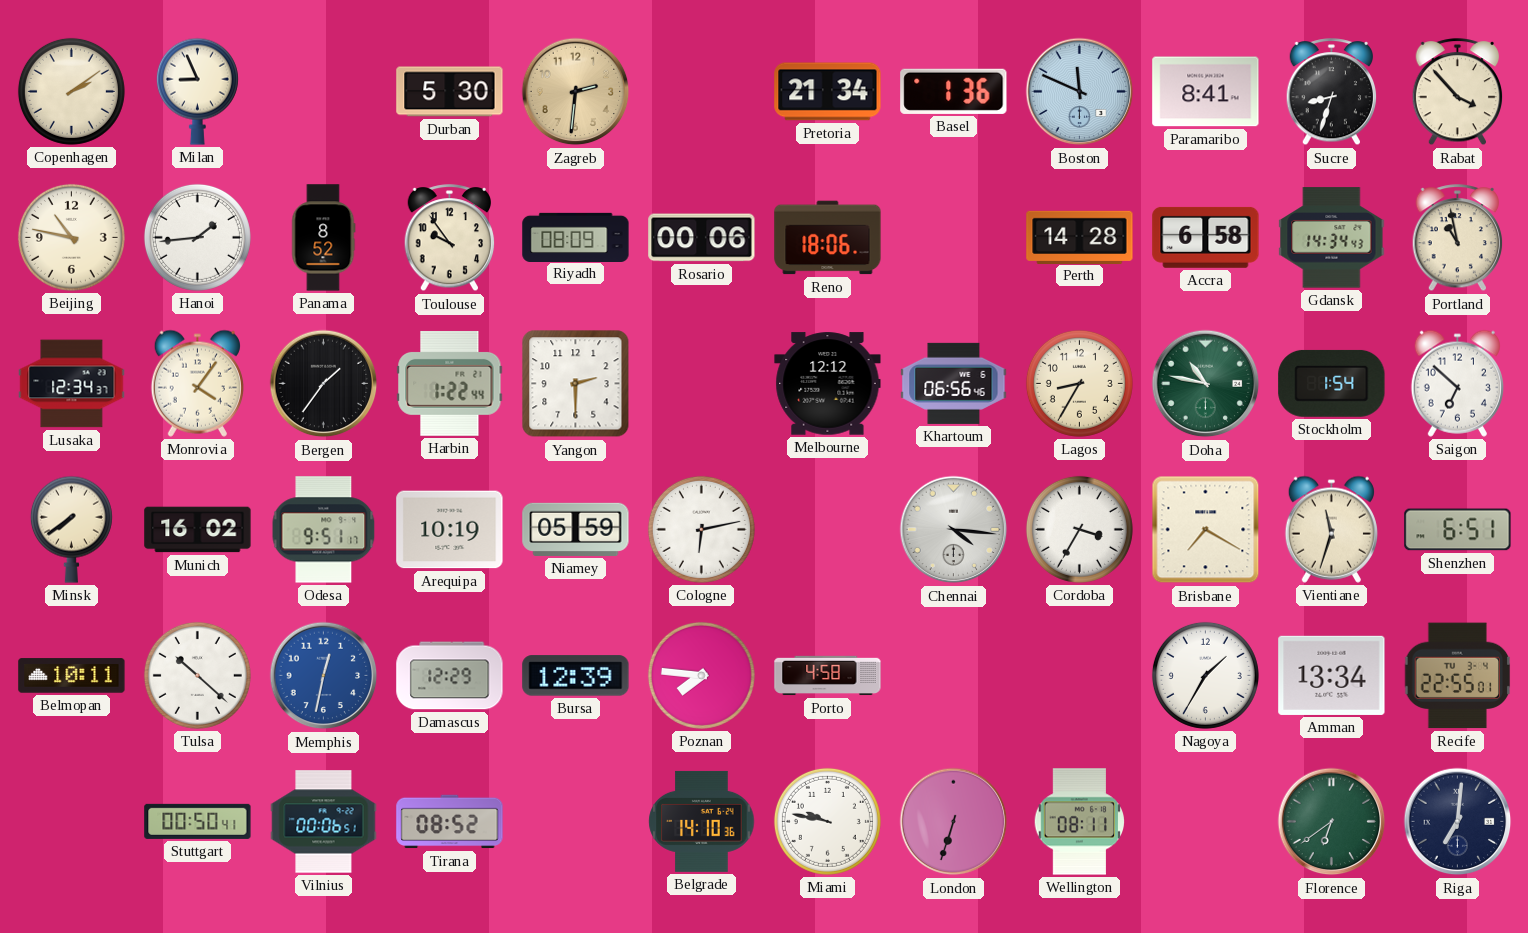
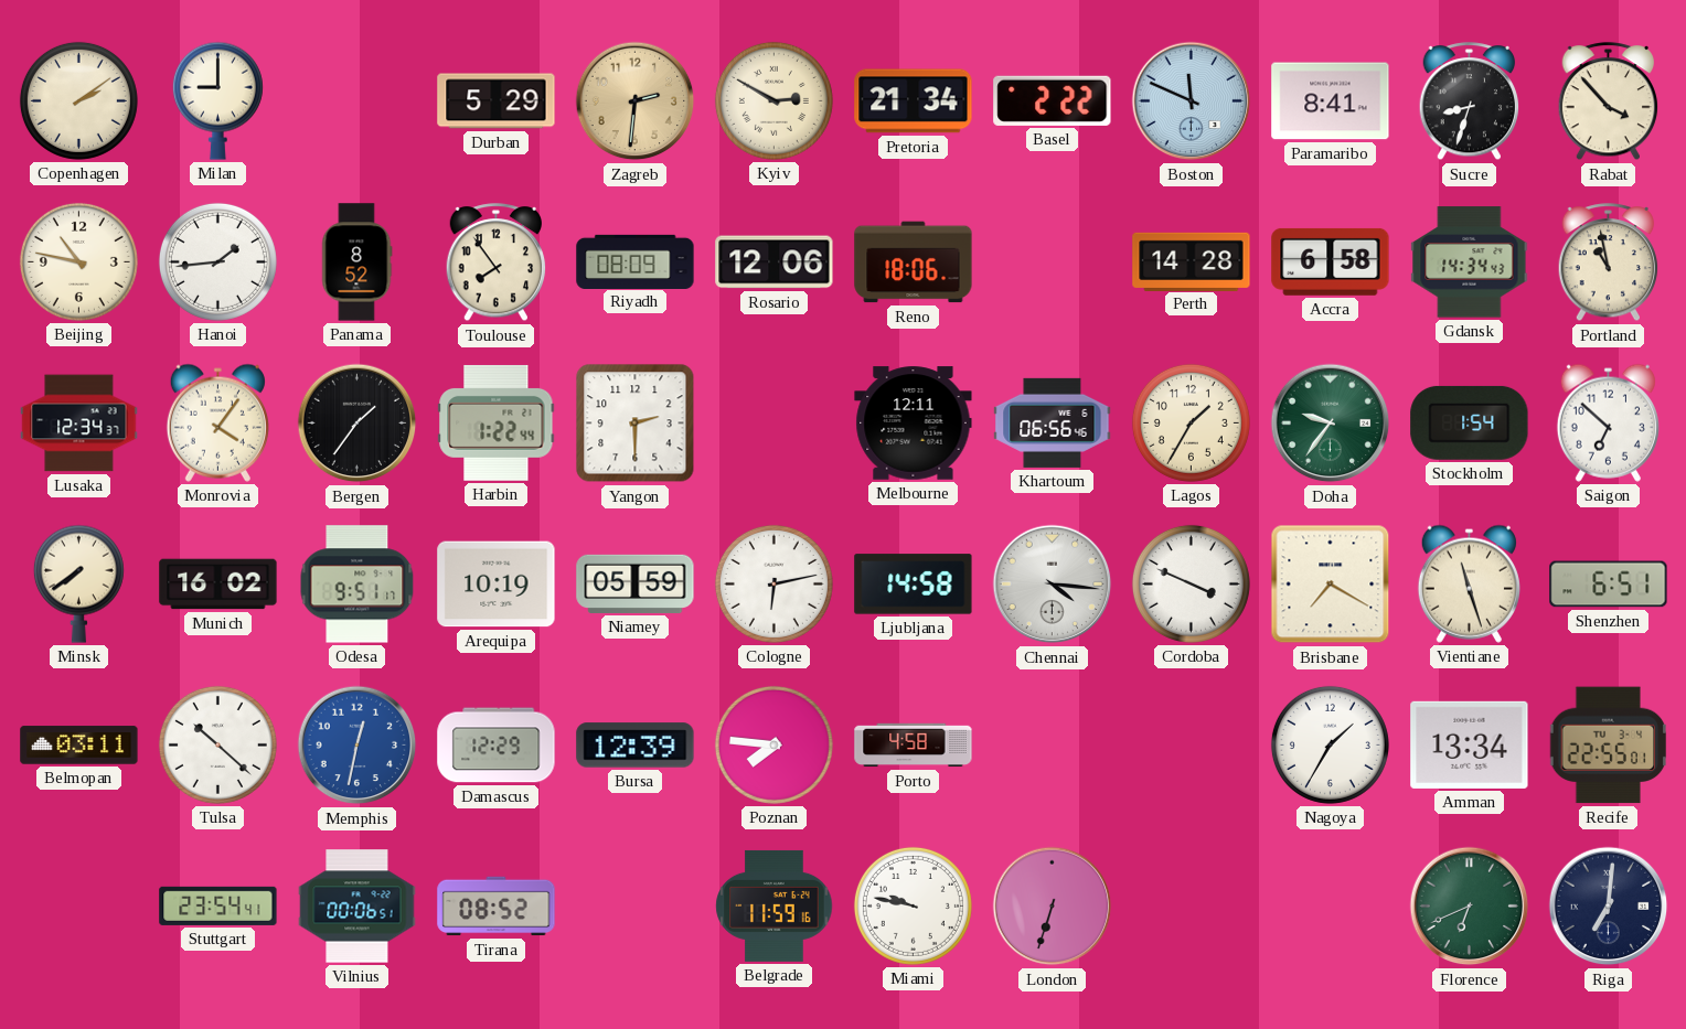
Milan: 8:56 -> 9:00
Durban: 5:30 -> 5:29
Kyiv: none -> 2:50
Basel: 1:36 -> 2:22
Toulouse: 9:54 -> 7:54
Rosario: 00:06 -> 12:06
Melbourne: 12:12 -> 12:11
Lagos: 8:35 -> 1:35
Doha: 10:47 -> 9:36
Ljubljana: none -> 14:58
Cordoba: 3:35 -> 3:49
Vientiane: 11:33 -> 11:27
Belmopan: 10:11 -> 03:11
Stuttgart: 00:50 -> 23:54
Belgrade: 14:10 -> 11:59
Wellington: 08:11 -> none
Florence: 6:39 -> 6:41
